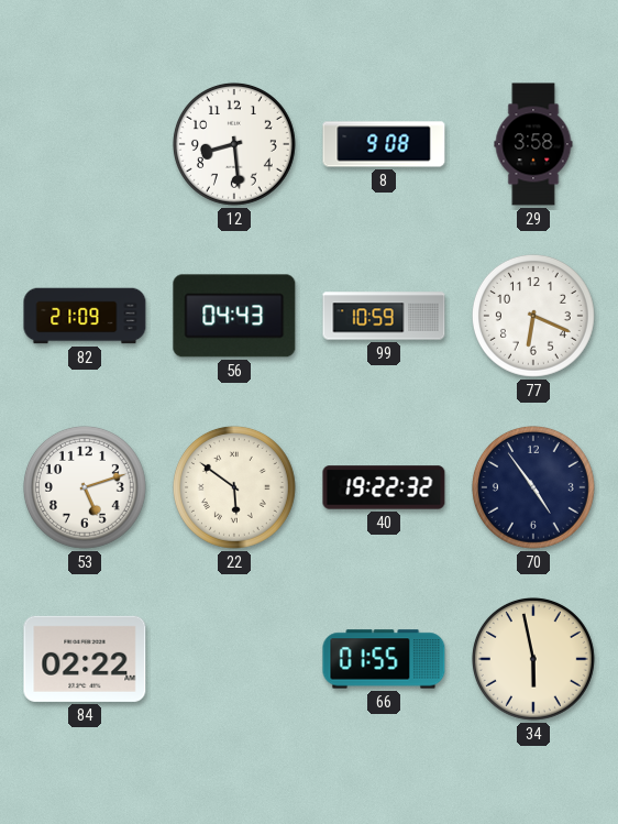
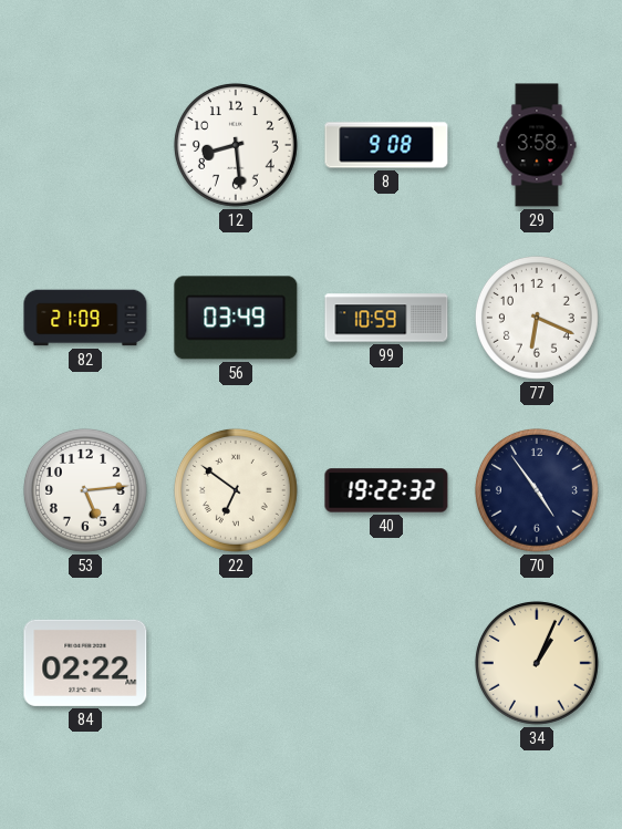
56: 04:43 -> 03:49
53: 5:12 -> 5:14
22: 5:51 -> 6:51
66: 01:55 -> none
34: 5:58 -> 1:04
